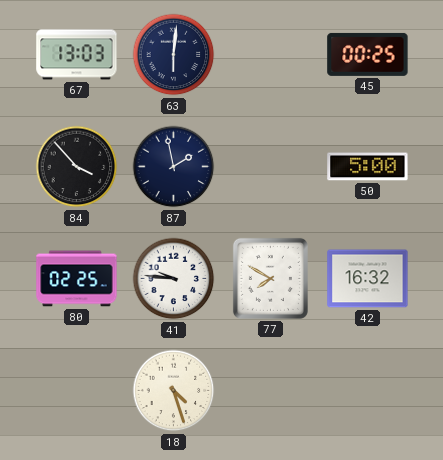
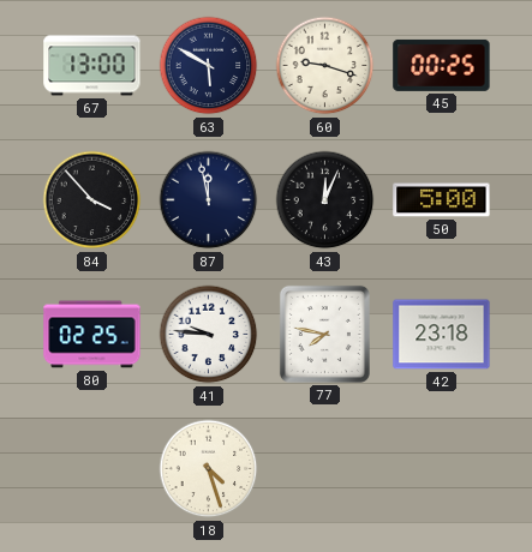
67: 13:03 -> 13:00
63: 6:01 -> 5:50
60: none -> 9:18
87: 1:58 -> 11:58
43: none -> 12:04
77: 7:50 -> 7:47
42: 16:32 -> 23:18
